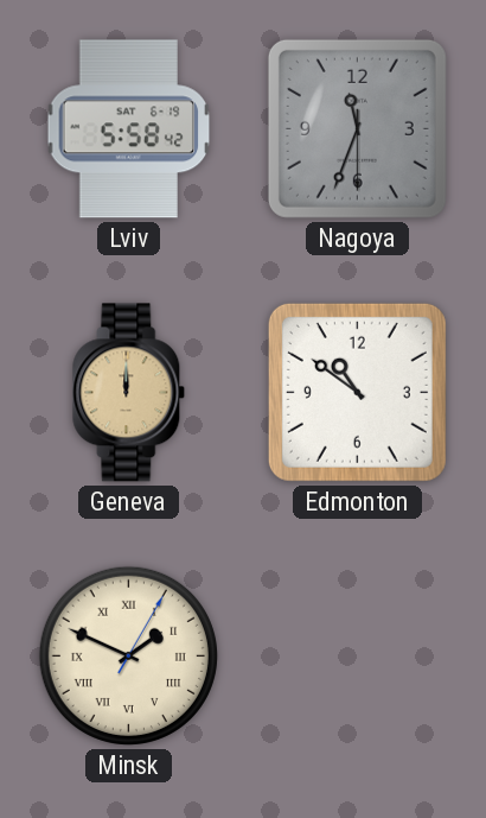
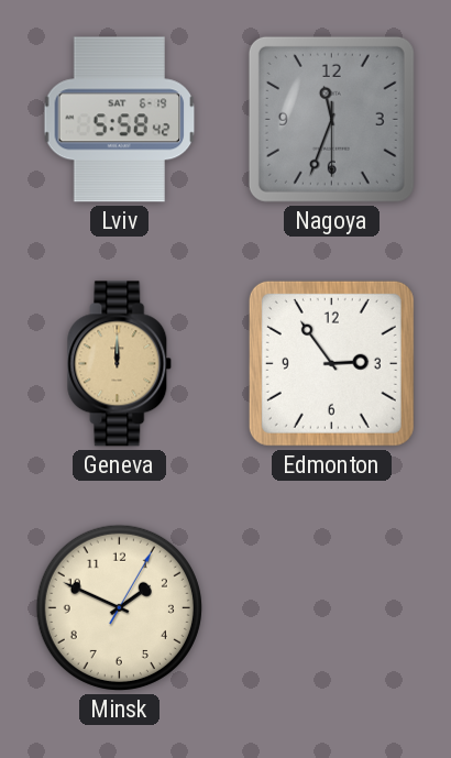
Edmonton: 10:51 -> 2:54
Minsk numerals: Roman -> Arabic
